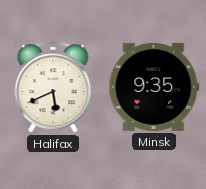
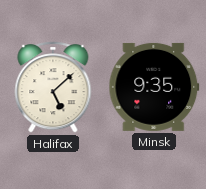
Halifax: 5:41 -> 5:08
